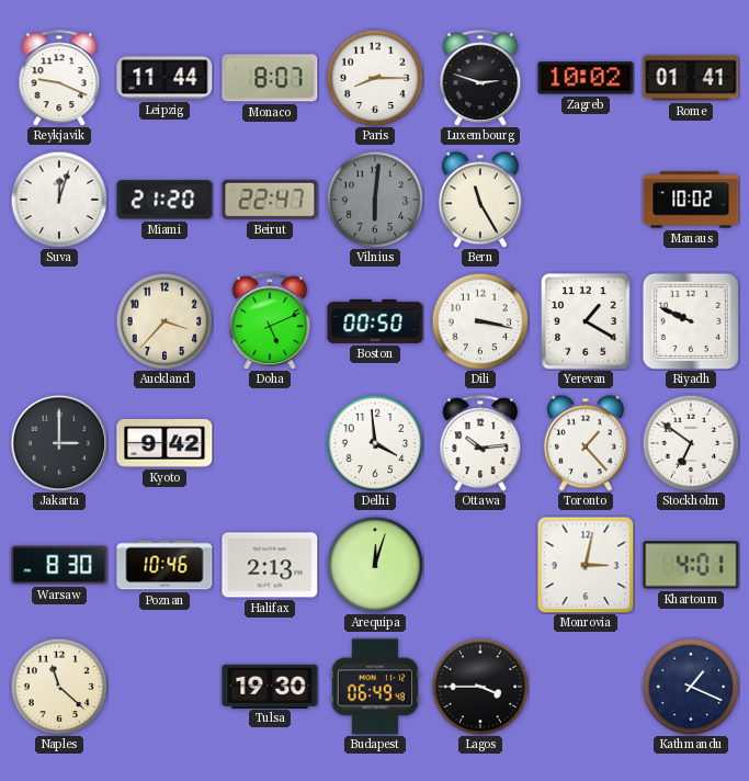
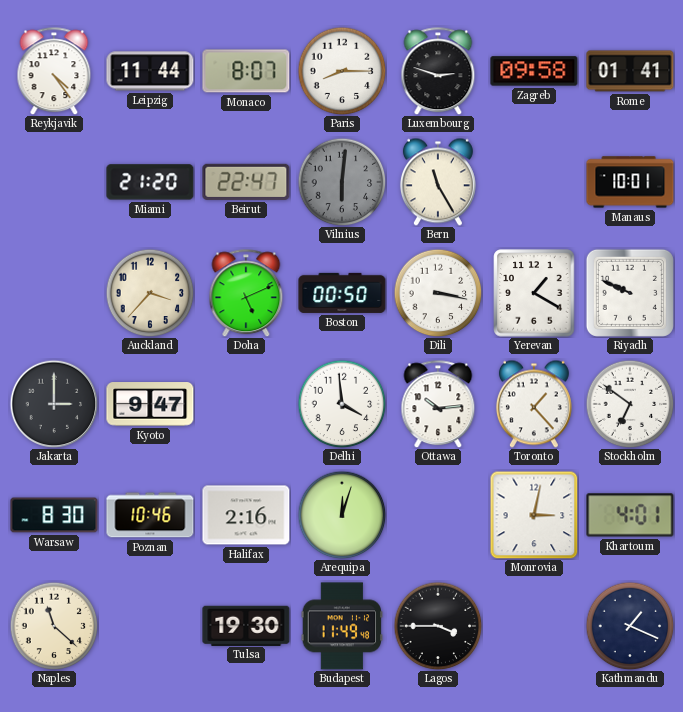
Reykjavik: 9:19 -> 4:24
Zagreb: 10:02 -> 09:58
Suva: 12:03 -> none
Manaus: 10:02 -> 10:01
Kyoto: 9:42 -> 9:47
Halifax: 2:13 -> 2:16
Budapest: 06:49 -> 11:49
